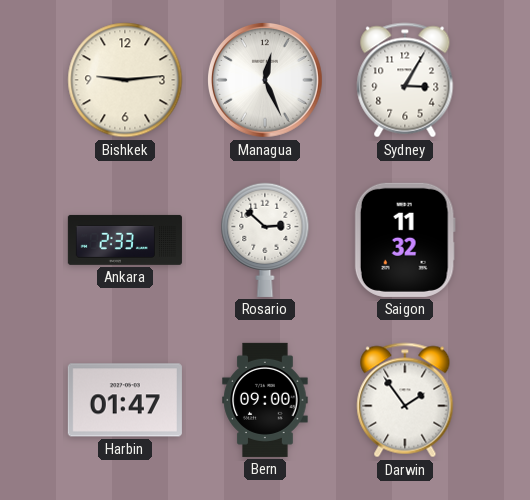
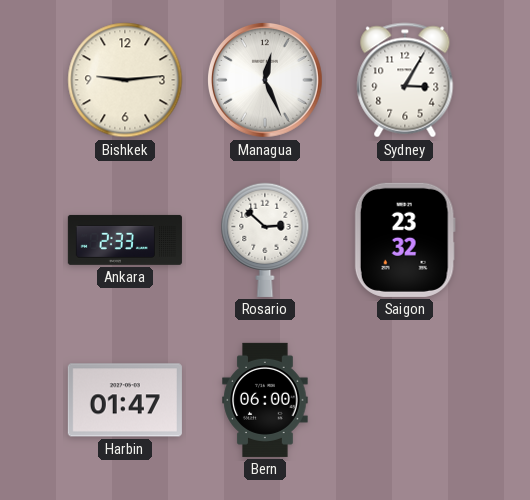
Saigon: 11:32 -> 23:32
Bern: 09:00 -> 06:00
Darwin: 1:54 -> none
